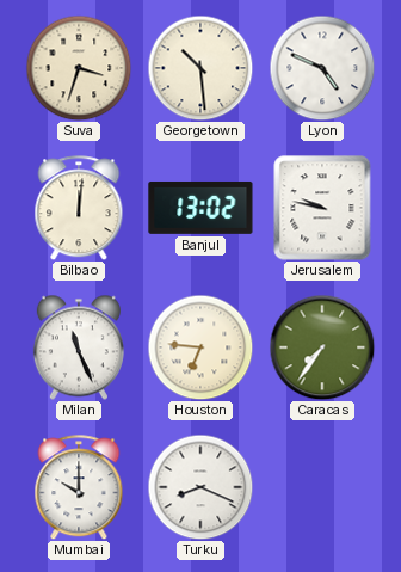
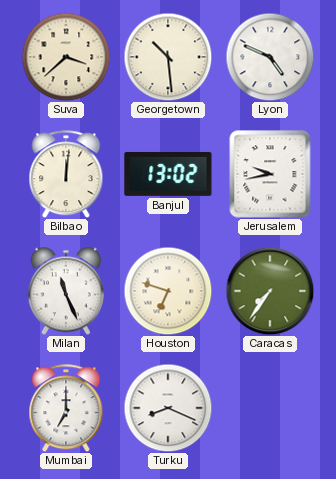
Suva: 3:33 -> 3:38
Jerusalem: 9:47 -> 9:43
Houston: 6:46 -> 6:48
Mumbai: 10:00 -> 7:00
